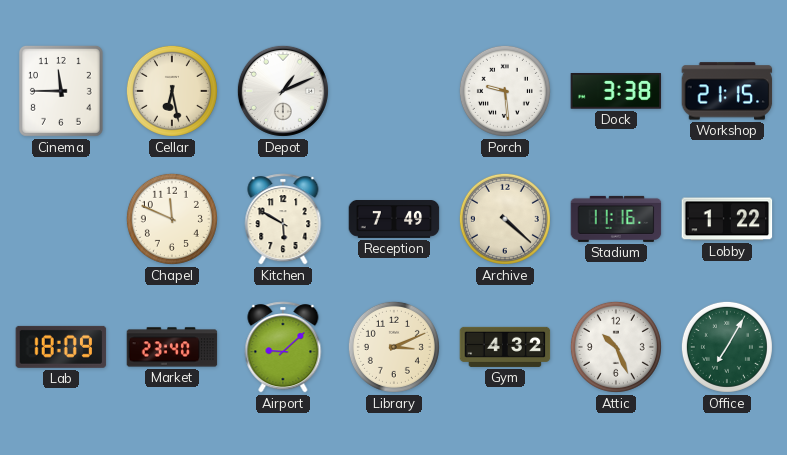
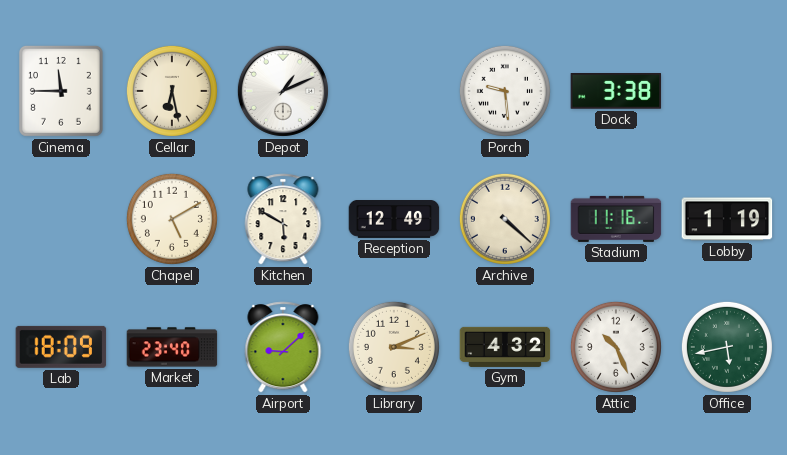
Workshop: 21:15 -> none
Chapel: 11:49 -> 5:10
Reception: 7:49 -> 12:49
Lobby: 1:22 -> 1:19
Office: 7:05 -> 5:43
